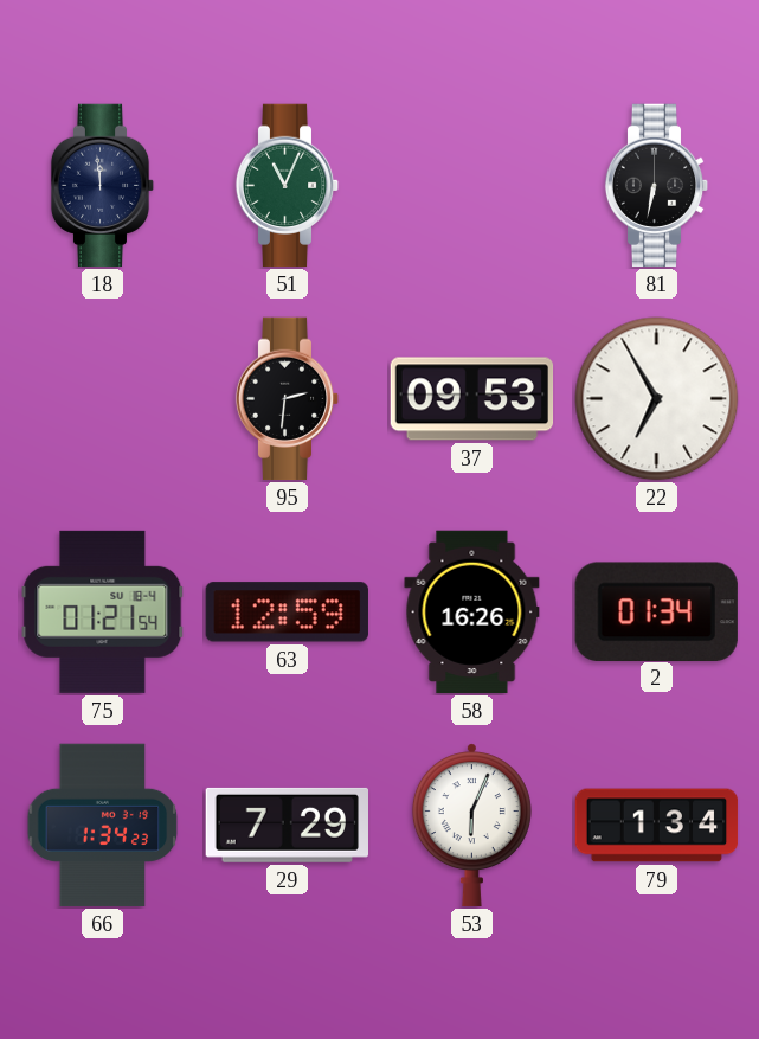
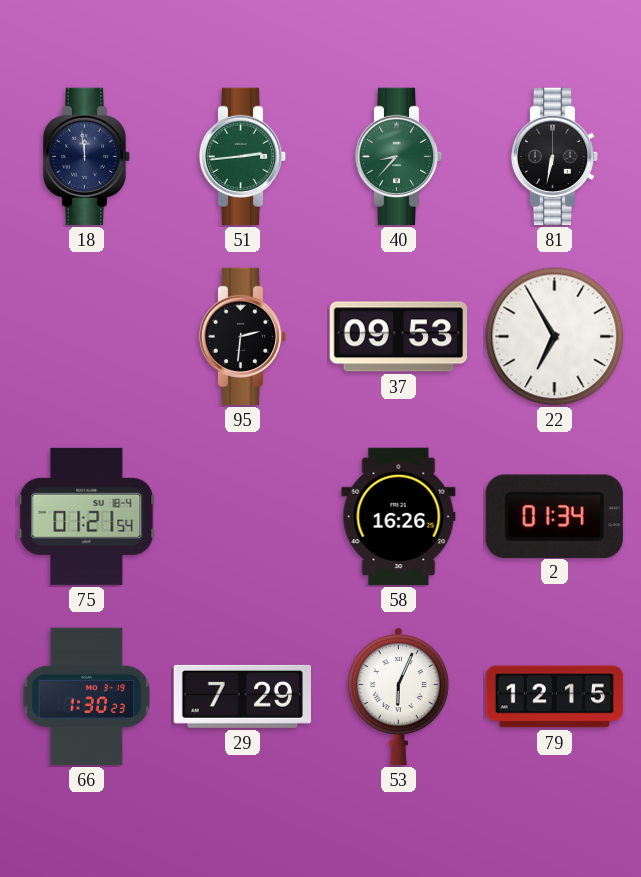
51: 11:04 -> 2:44
40: none -> 8:37
63: 12:59 -> none
66: 1:34 -> 1:30
79: 1:34 -> 12:15
